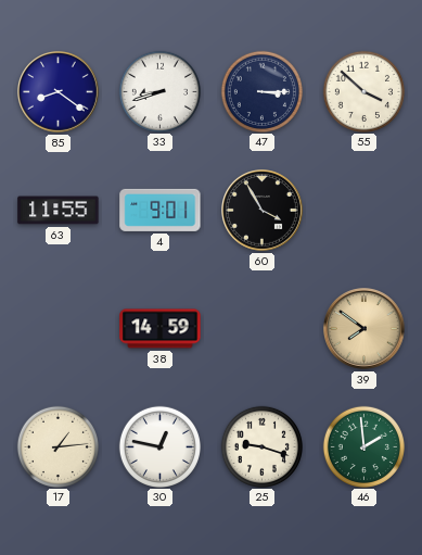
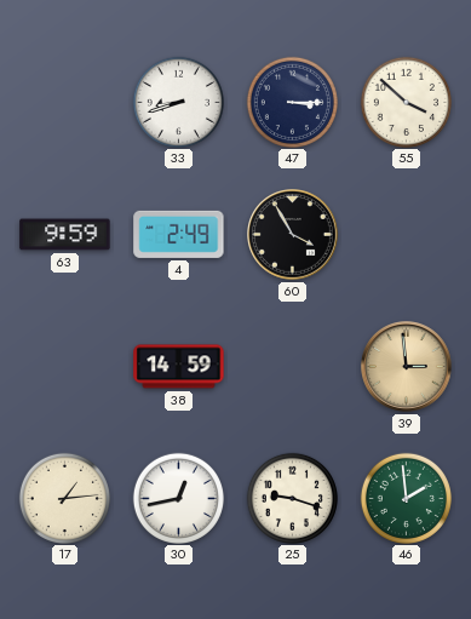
85: 8:21 -> none
63: 11:55 -> 9:59
4: 9:01 -> 2:49
39: 7:51 -> 2:59
30: 12:47 -> 12:43
